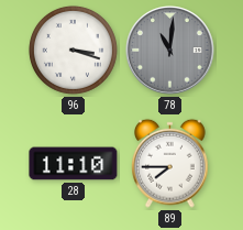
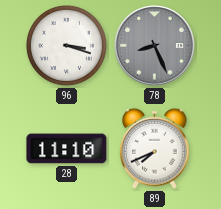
78: 11:01 -> 8:26
89: 7:45 -> 7:41
